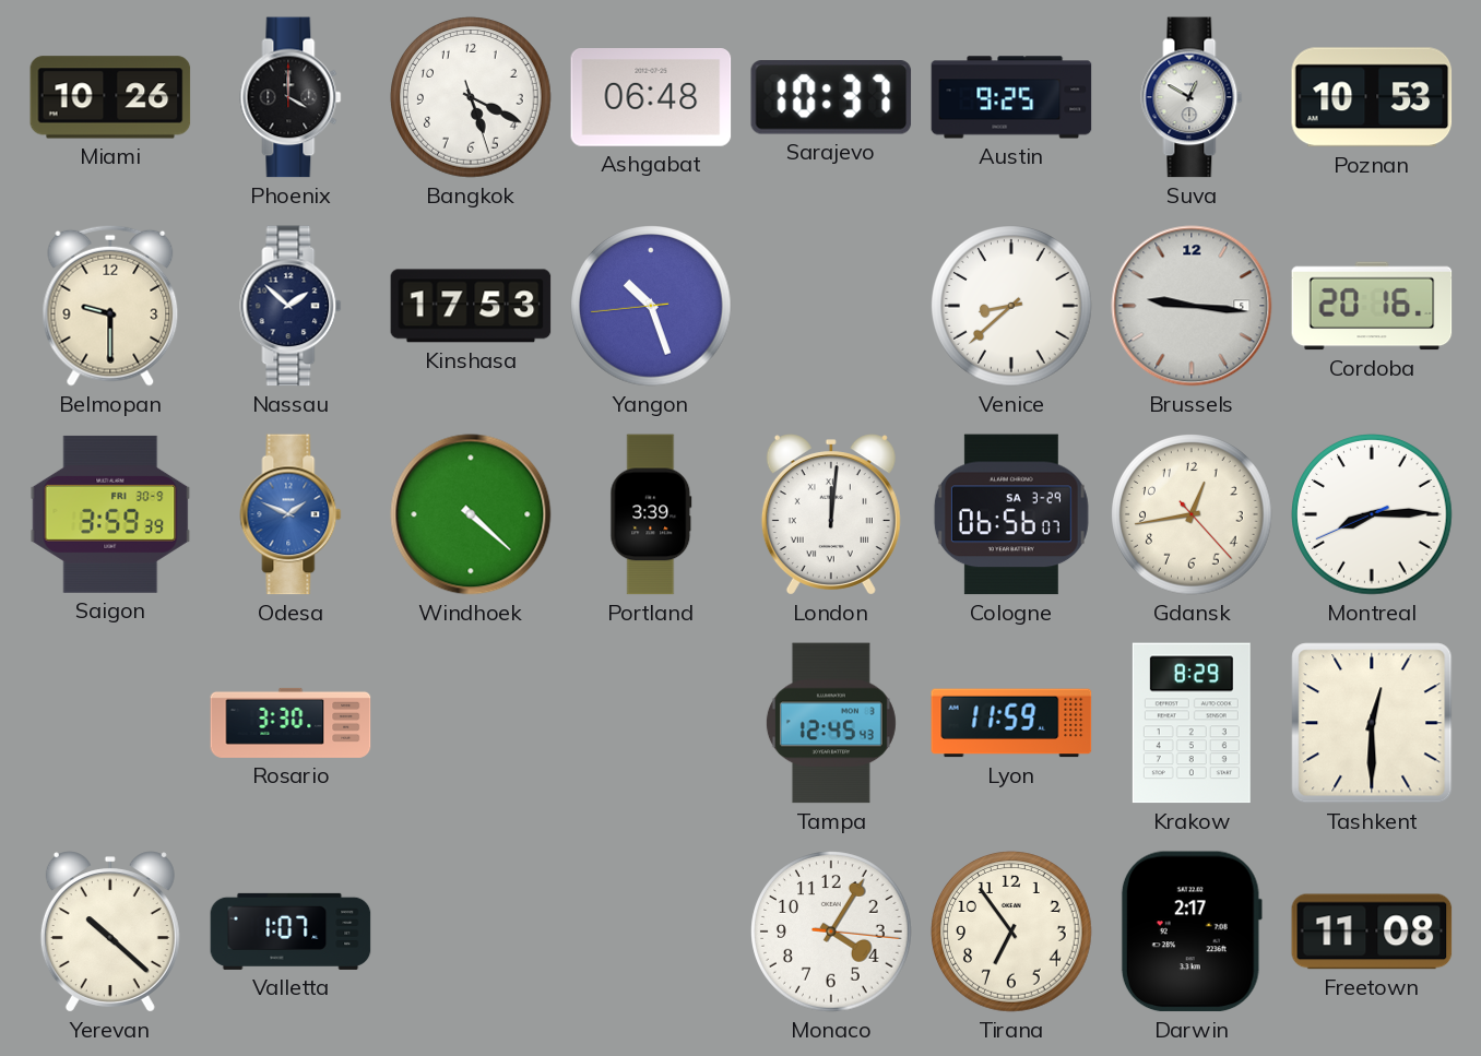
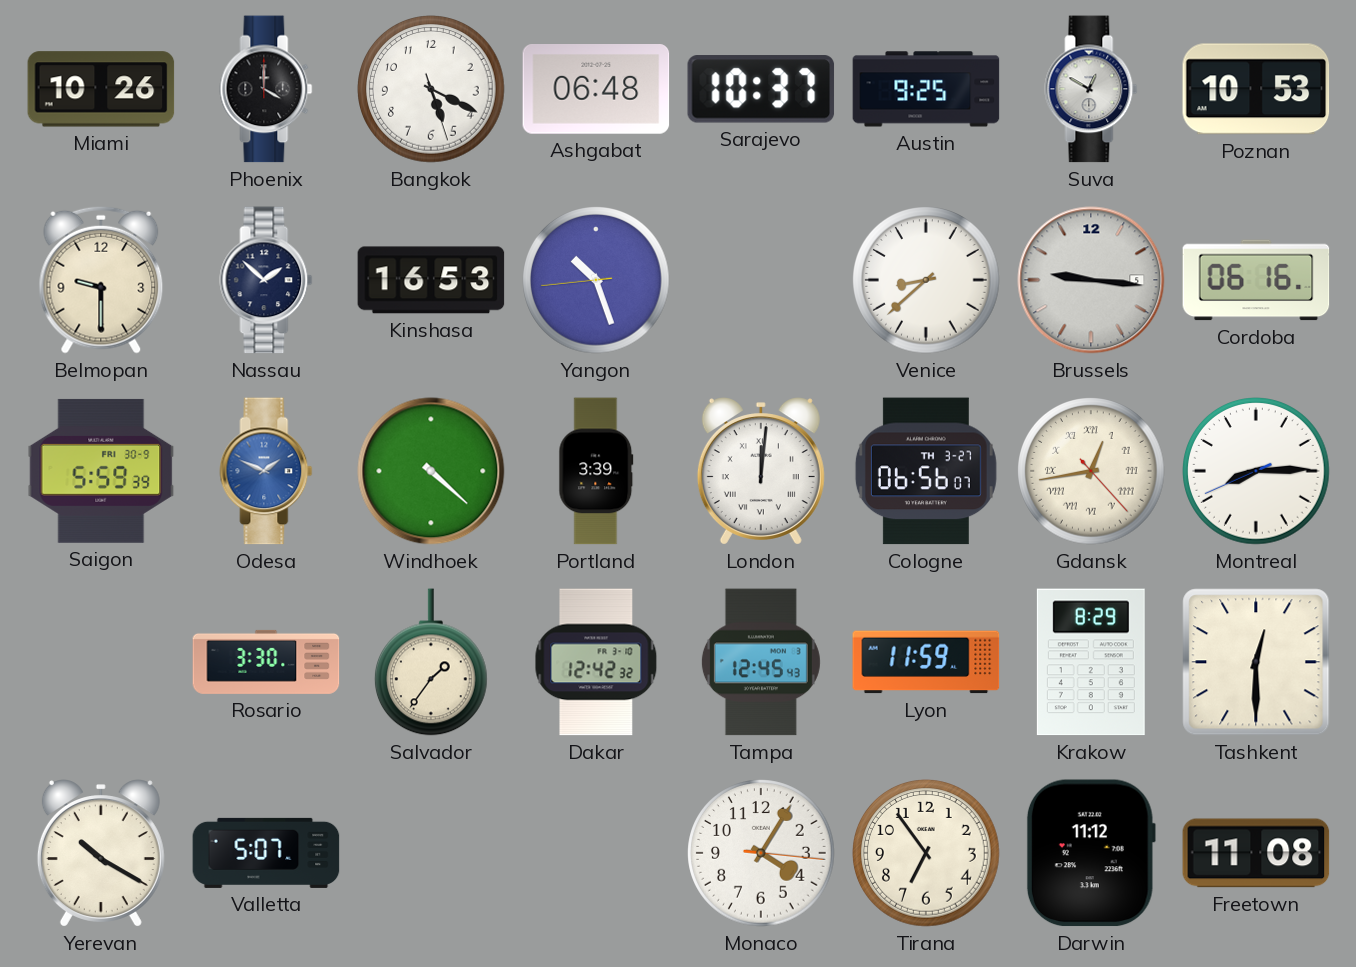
Kinshasa: 17:53 -> 16:53
Cordoba: 20:16 -> 06:16
Saigon: 3:59 -> 5:59
Cologne date: SA 3-29 -> TH 3-27
Gdansk numerals: Arabic -> Roman
Salvador: none -> 1:36
Dakar: none -> 12:42
Yerevan: 10:22 -> 10:20
Valletta: 1:07 -> 5:07
Darwin: 2:17 -> 11:12
